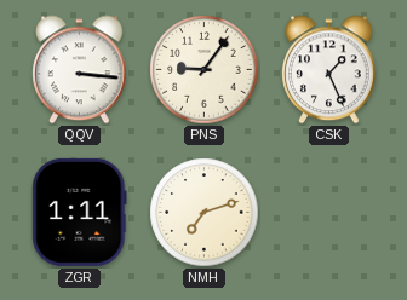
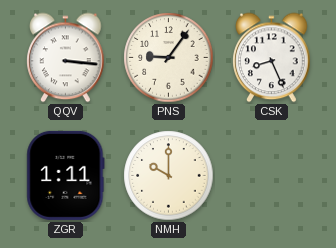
CSK: 1:26 -> 8:26
NMH: 7:12 -> 10:00
